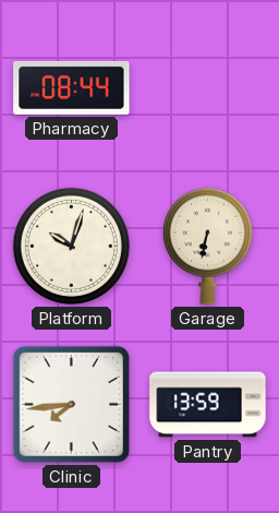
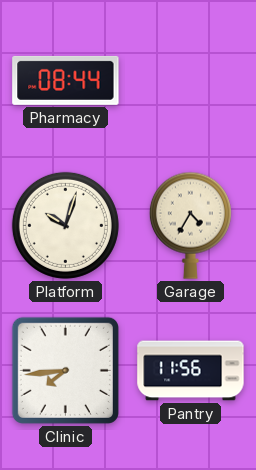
Garage: 6:32 -> 4:35
Pantry: 13:59 -> 11:56
